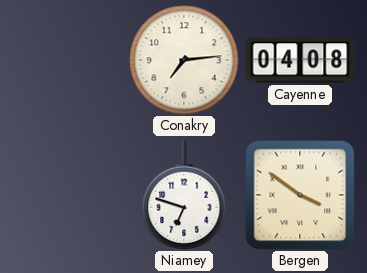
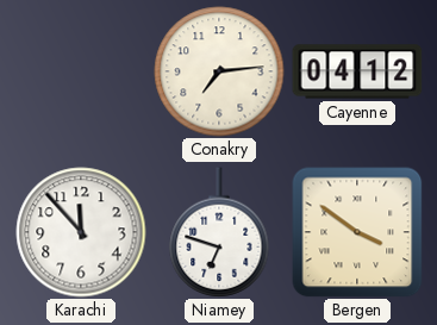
Cayenne: 04:08 -> 04:12
Karachi: none -> 11:53
